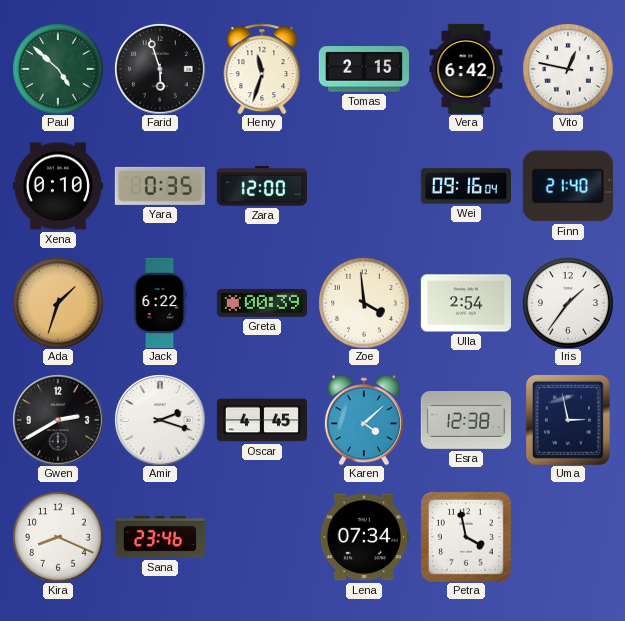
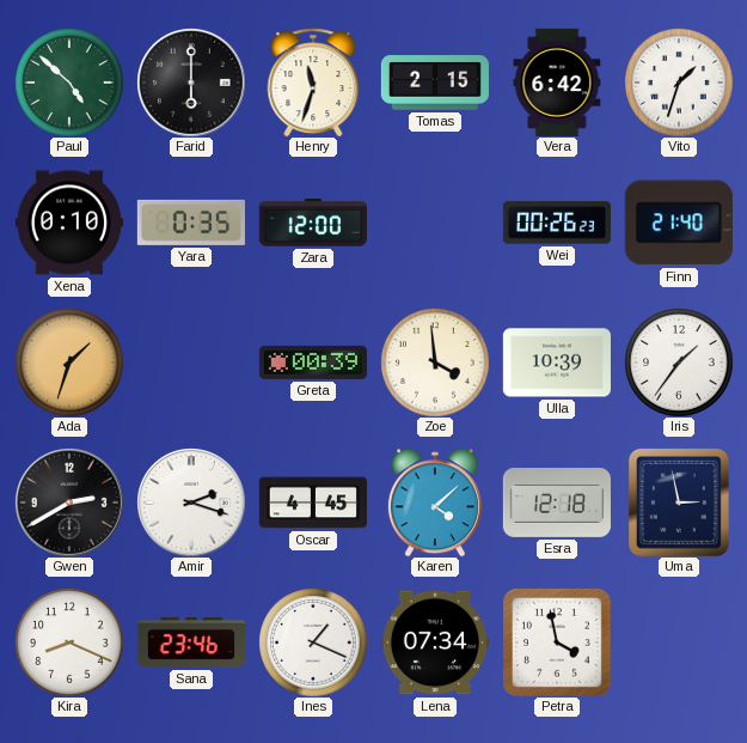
Farid: 5:57 -> 6:00
Vito: 12:47 -> 1:33
Wei: 09:16 -> 00:26
Jack: 6:22 -> none
Ulla: 2:54 -> 10:39
Esra: 12:38 -> 12:18
Ines: none -> 1:19
